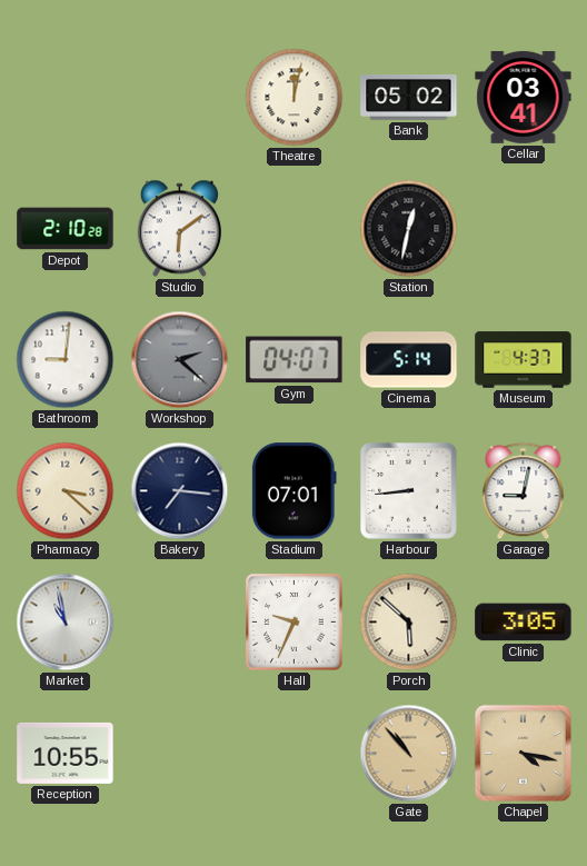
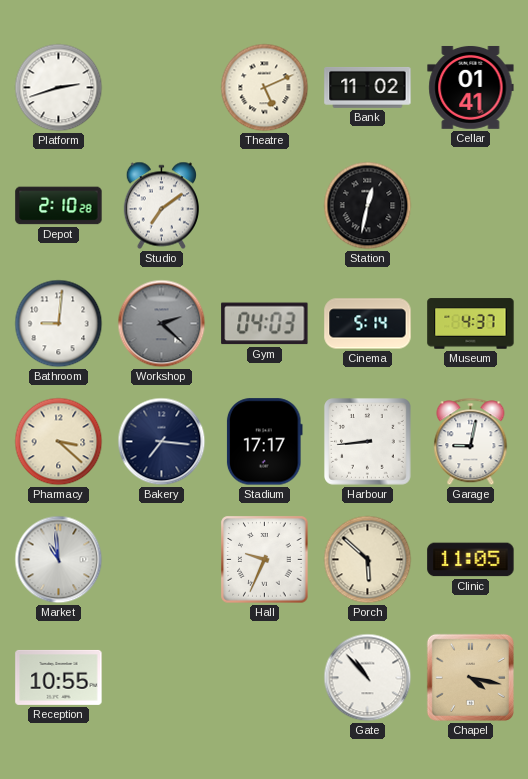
Platform: none -> 2:42
Theatre: 12:02 -> 5:11
Bank: 05:02 -> 11:02
Cellar: 03:41 -> 01:41
Studio: 6:09 -> 7:09
Gym: 04:07 -> 04:03
Stadium: 07:01 -> 17:17
Market: 10:58 -> 10:59
Clinic: 3:05 -> 11:05
Gate dial: champagne -> white
